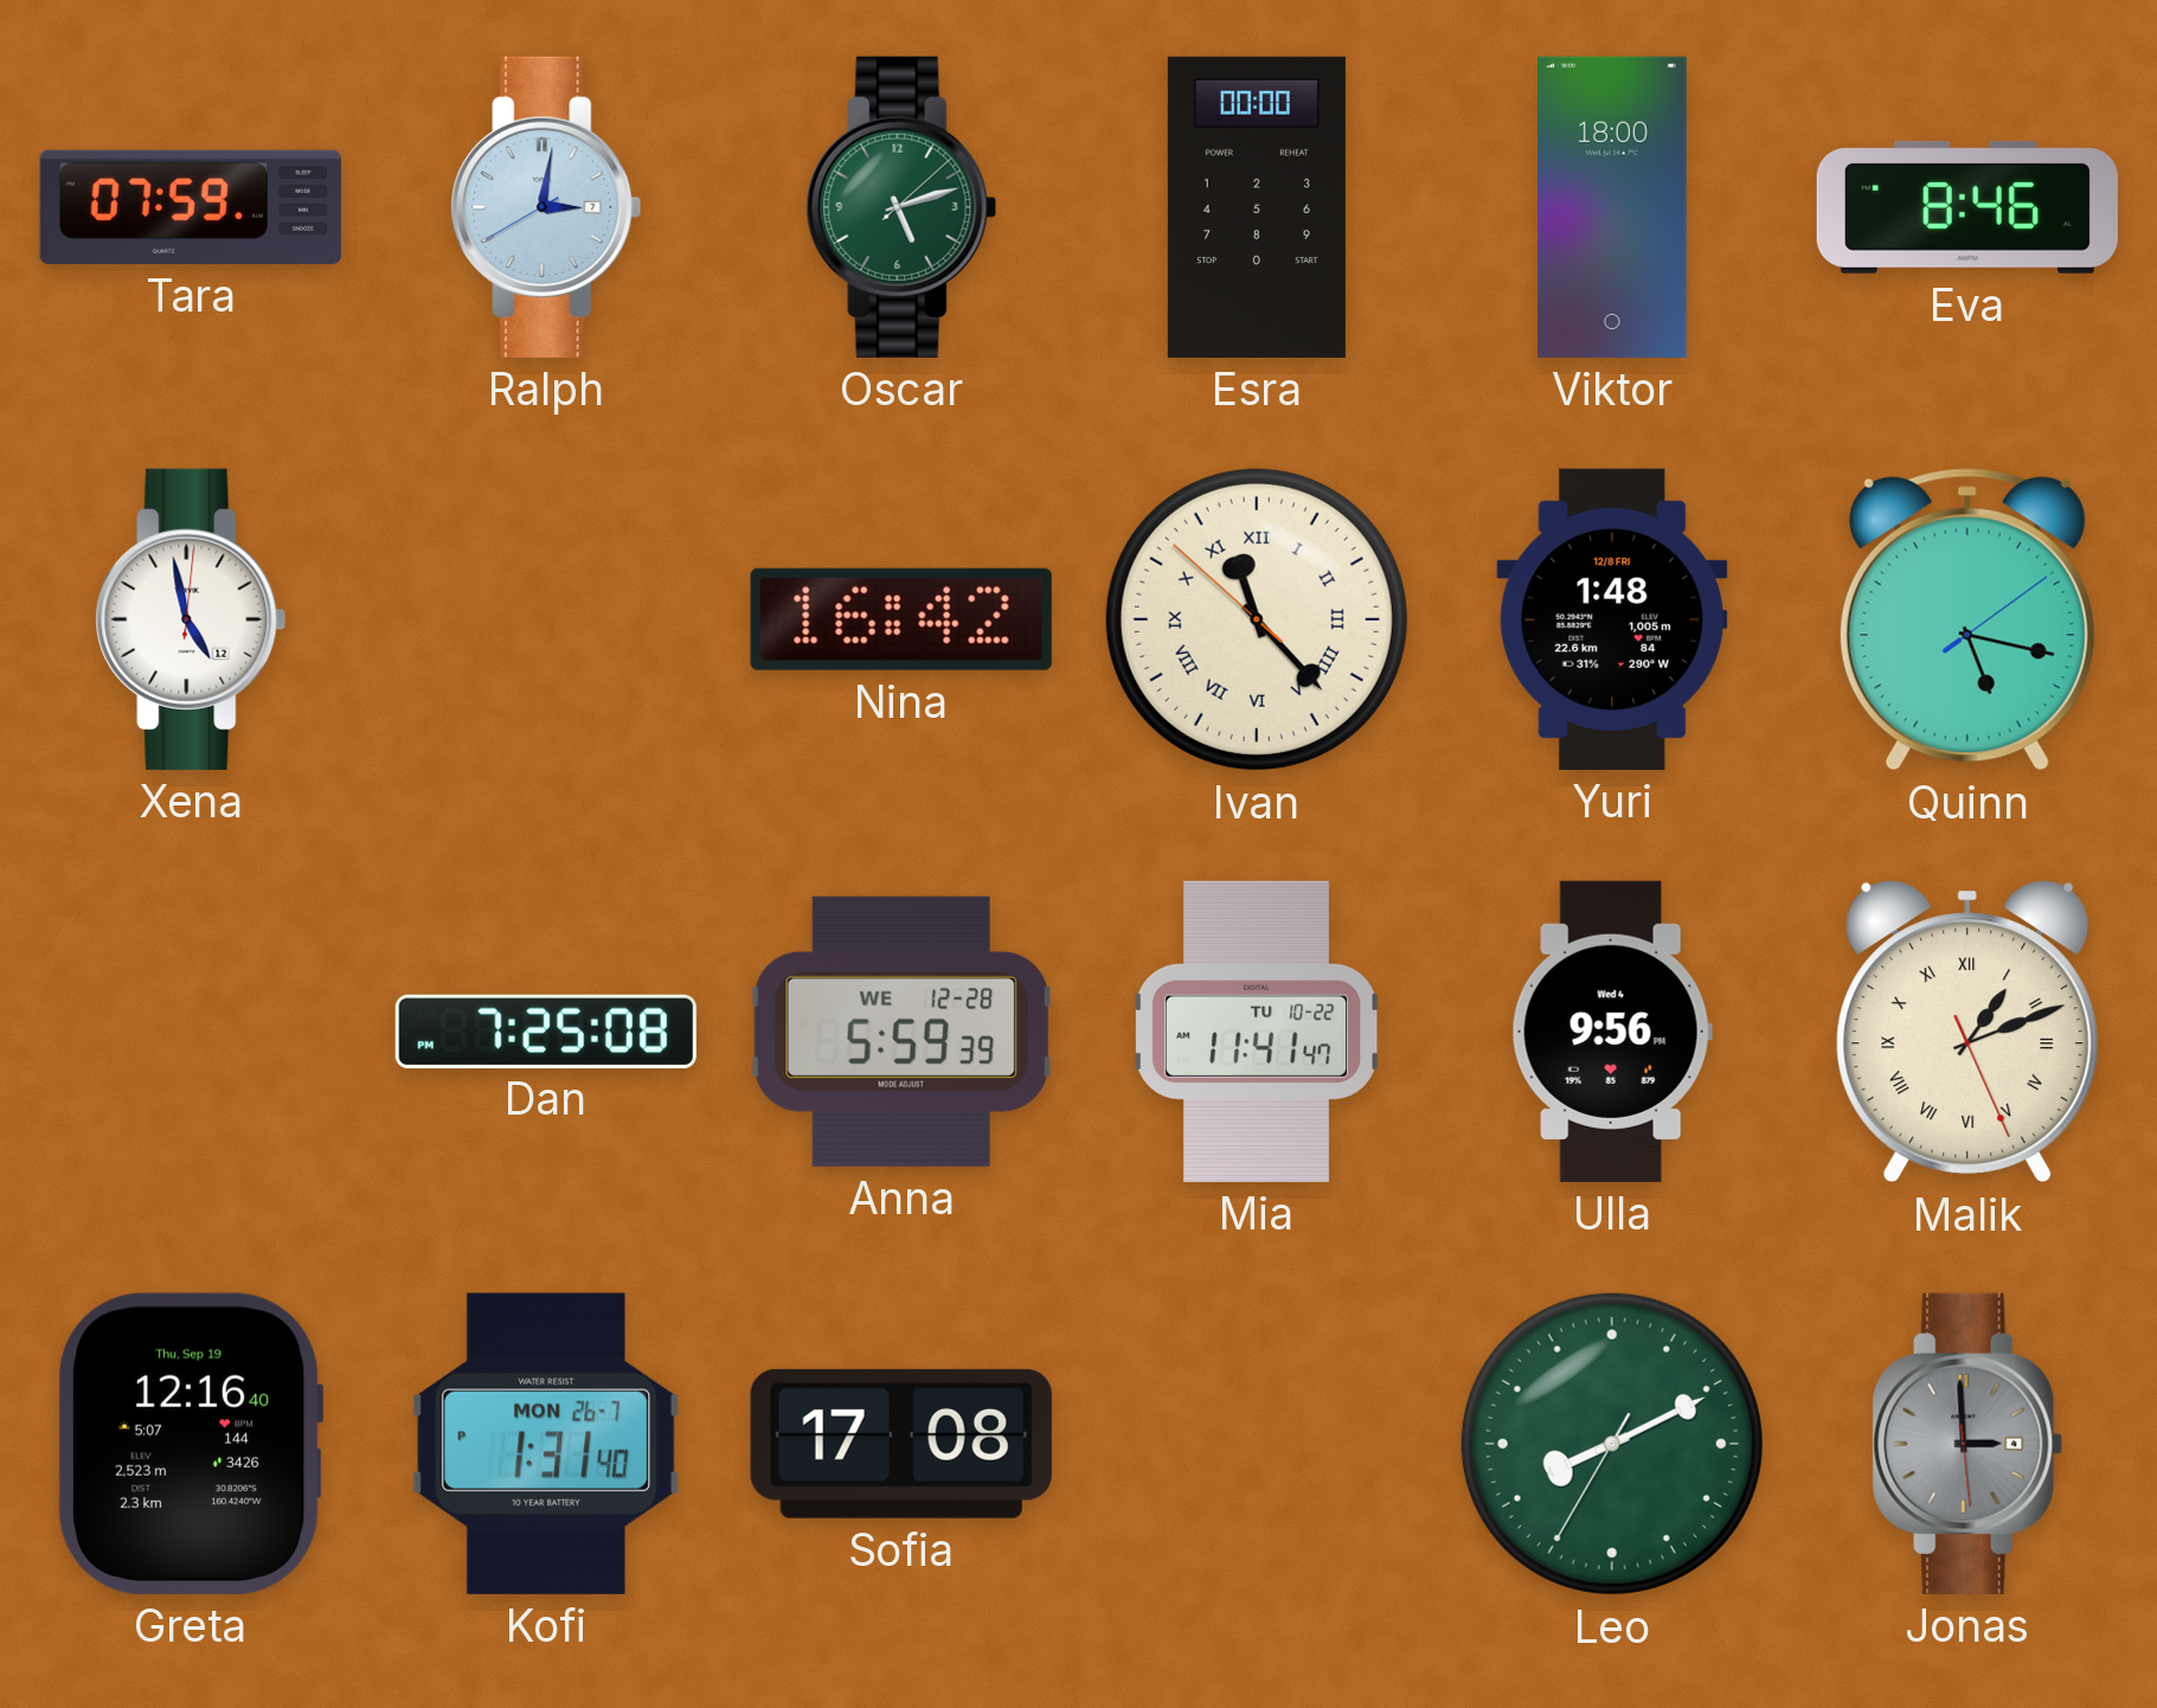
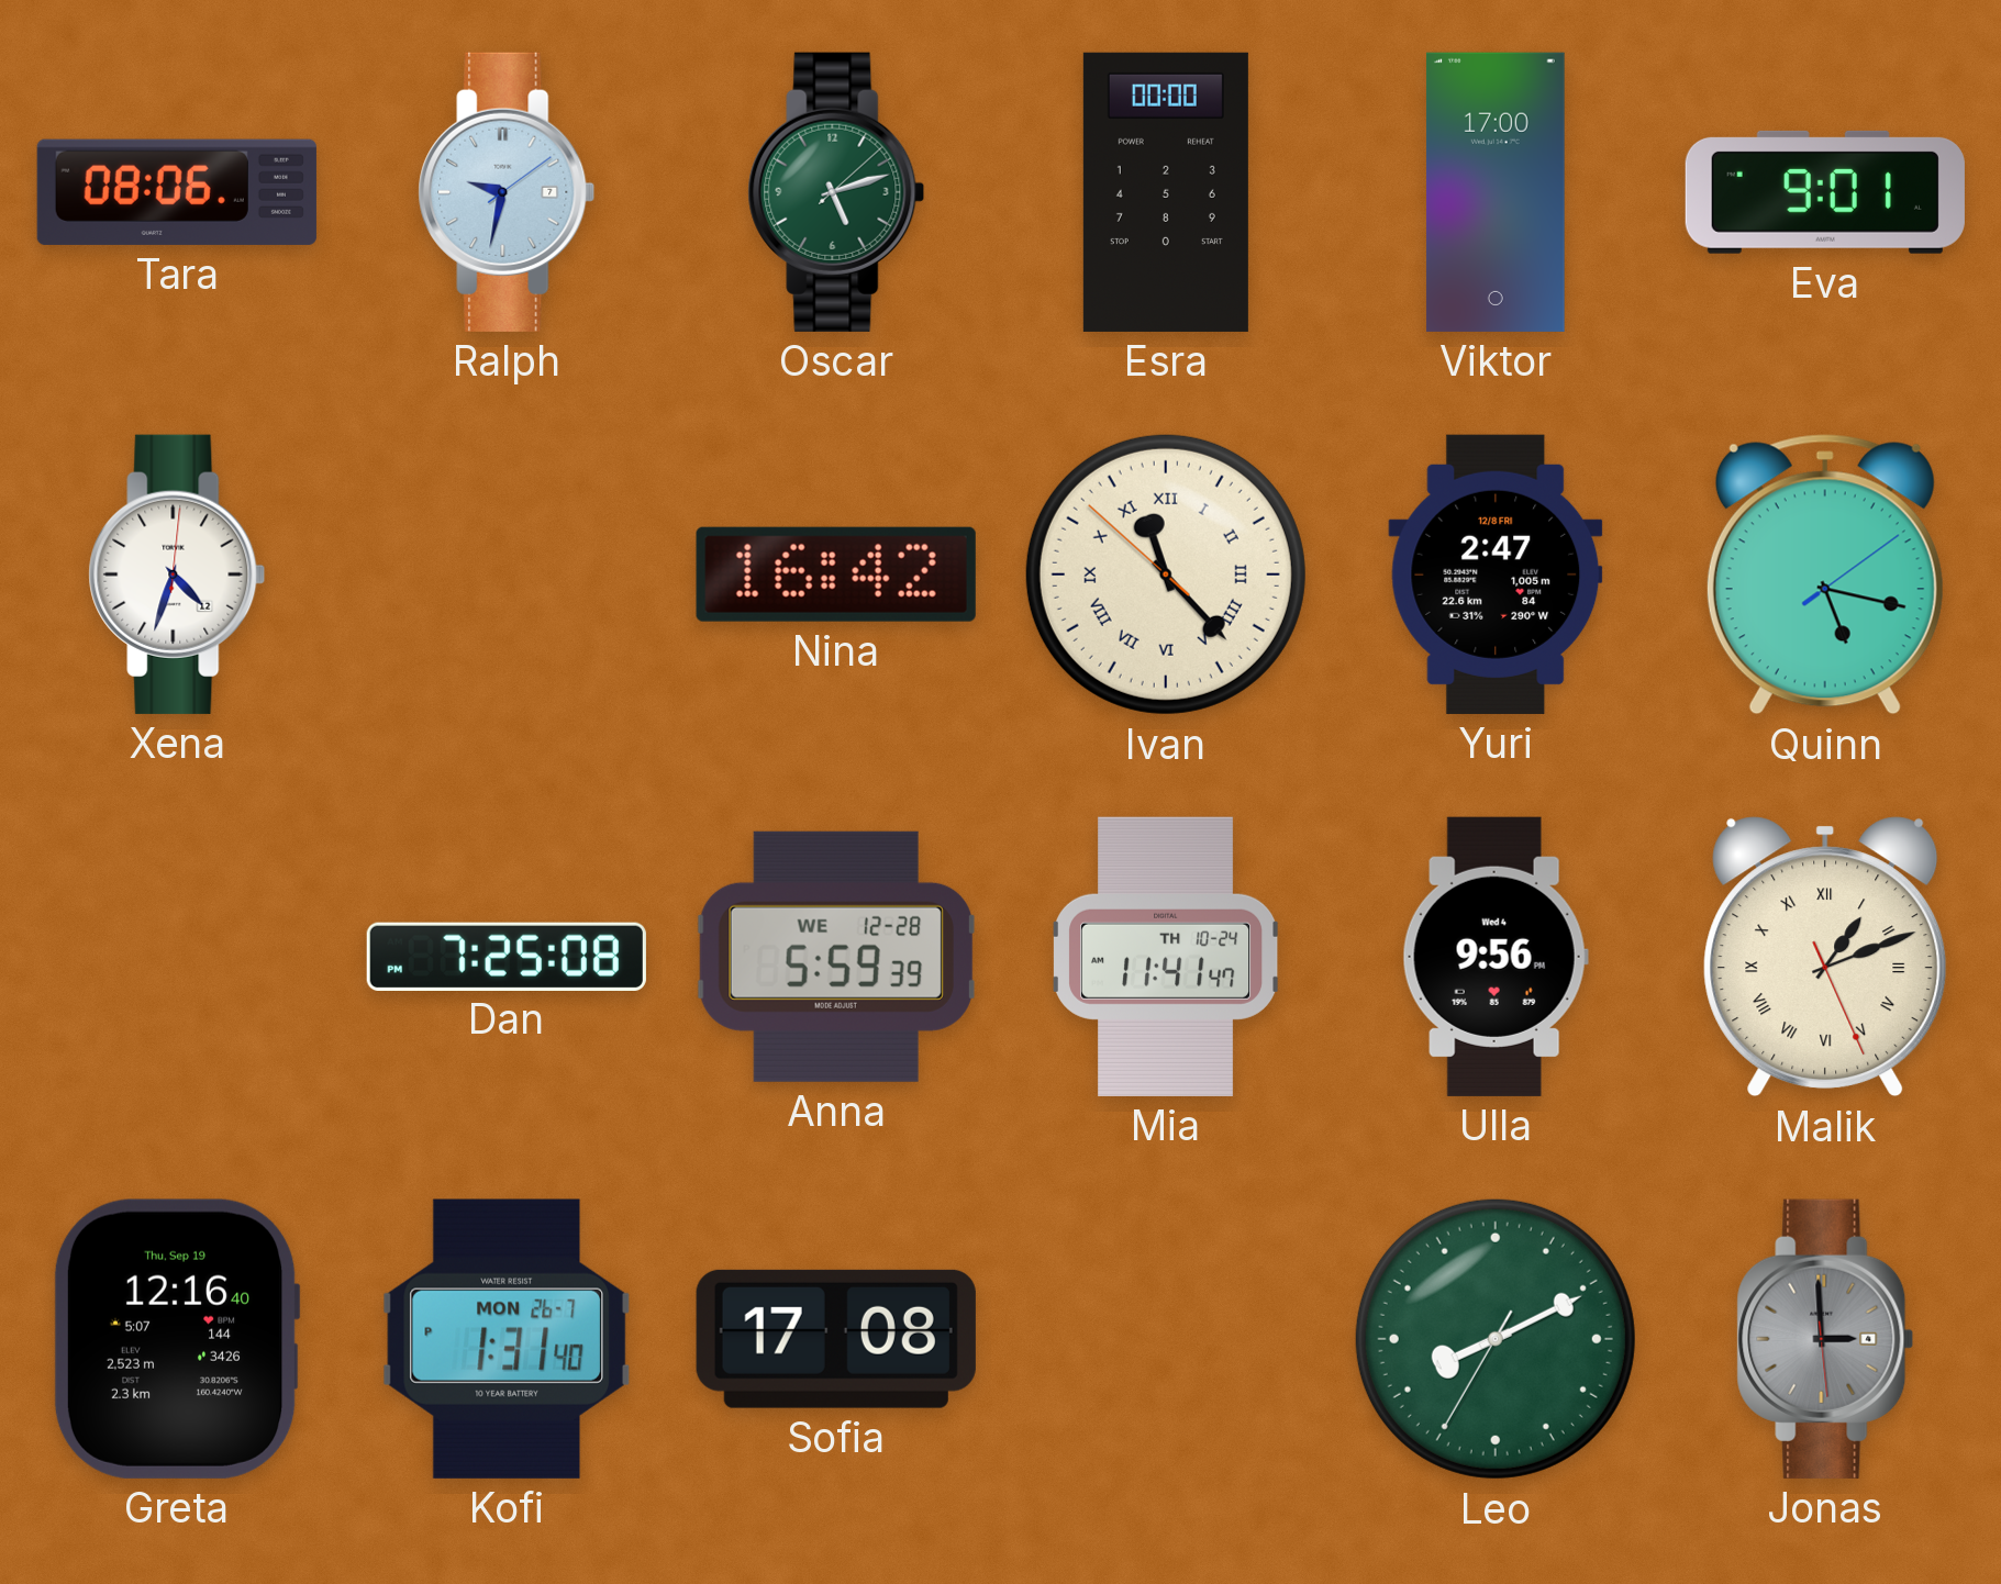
Tara: 07:59 -> 08:06
Ralph: 3:01 -> 9:32
Viktor: 18:00 -> 17:00
Eva: 8:46 -> 9:01
Xena: 4:58 -> 4:33
Yuri: 1:48 -> 2:47
Mia date: TU 10-22 -> TH 10-24
